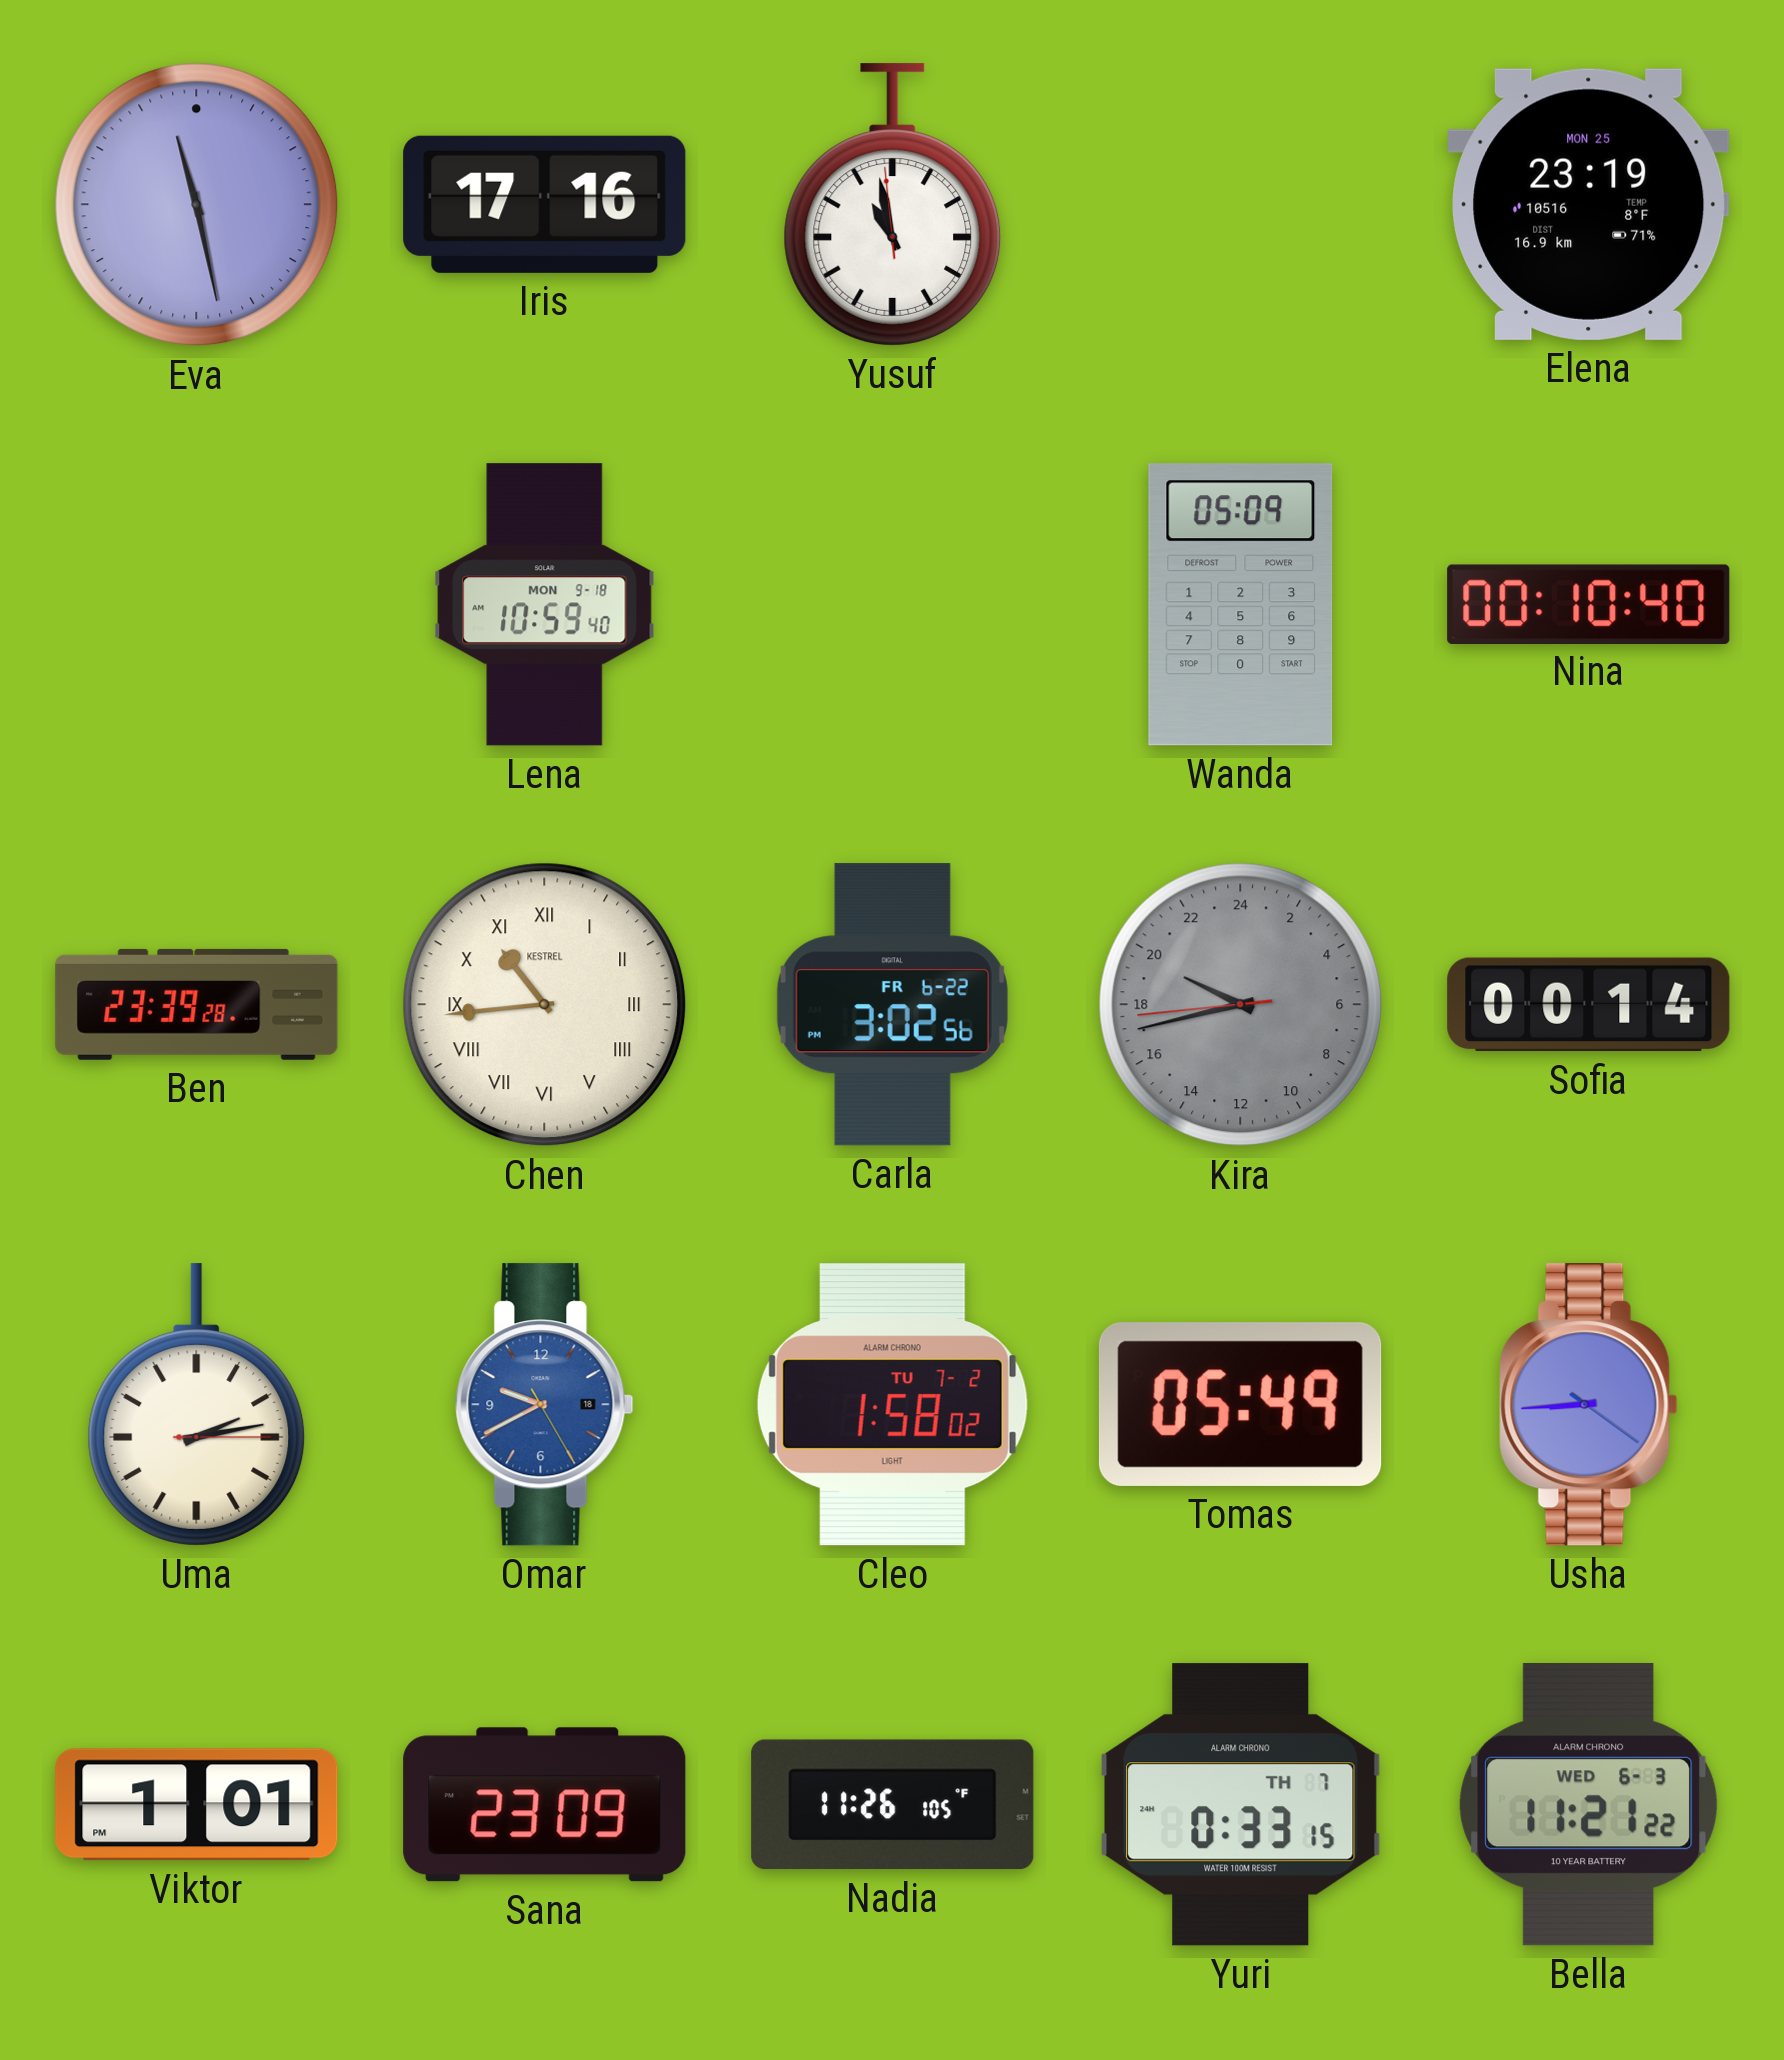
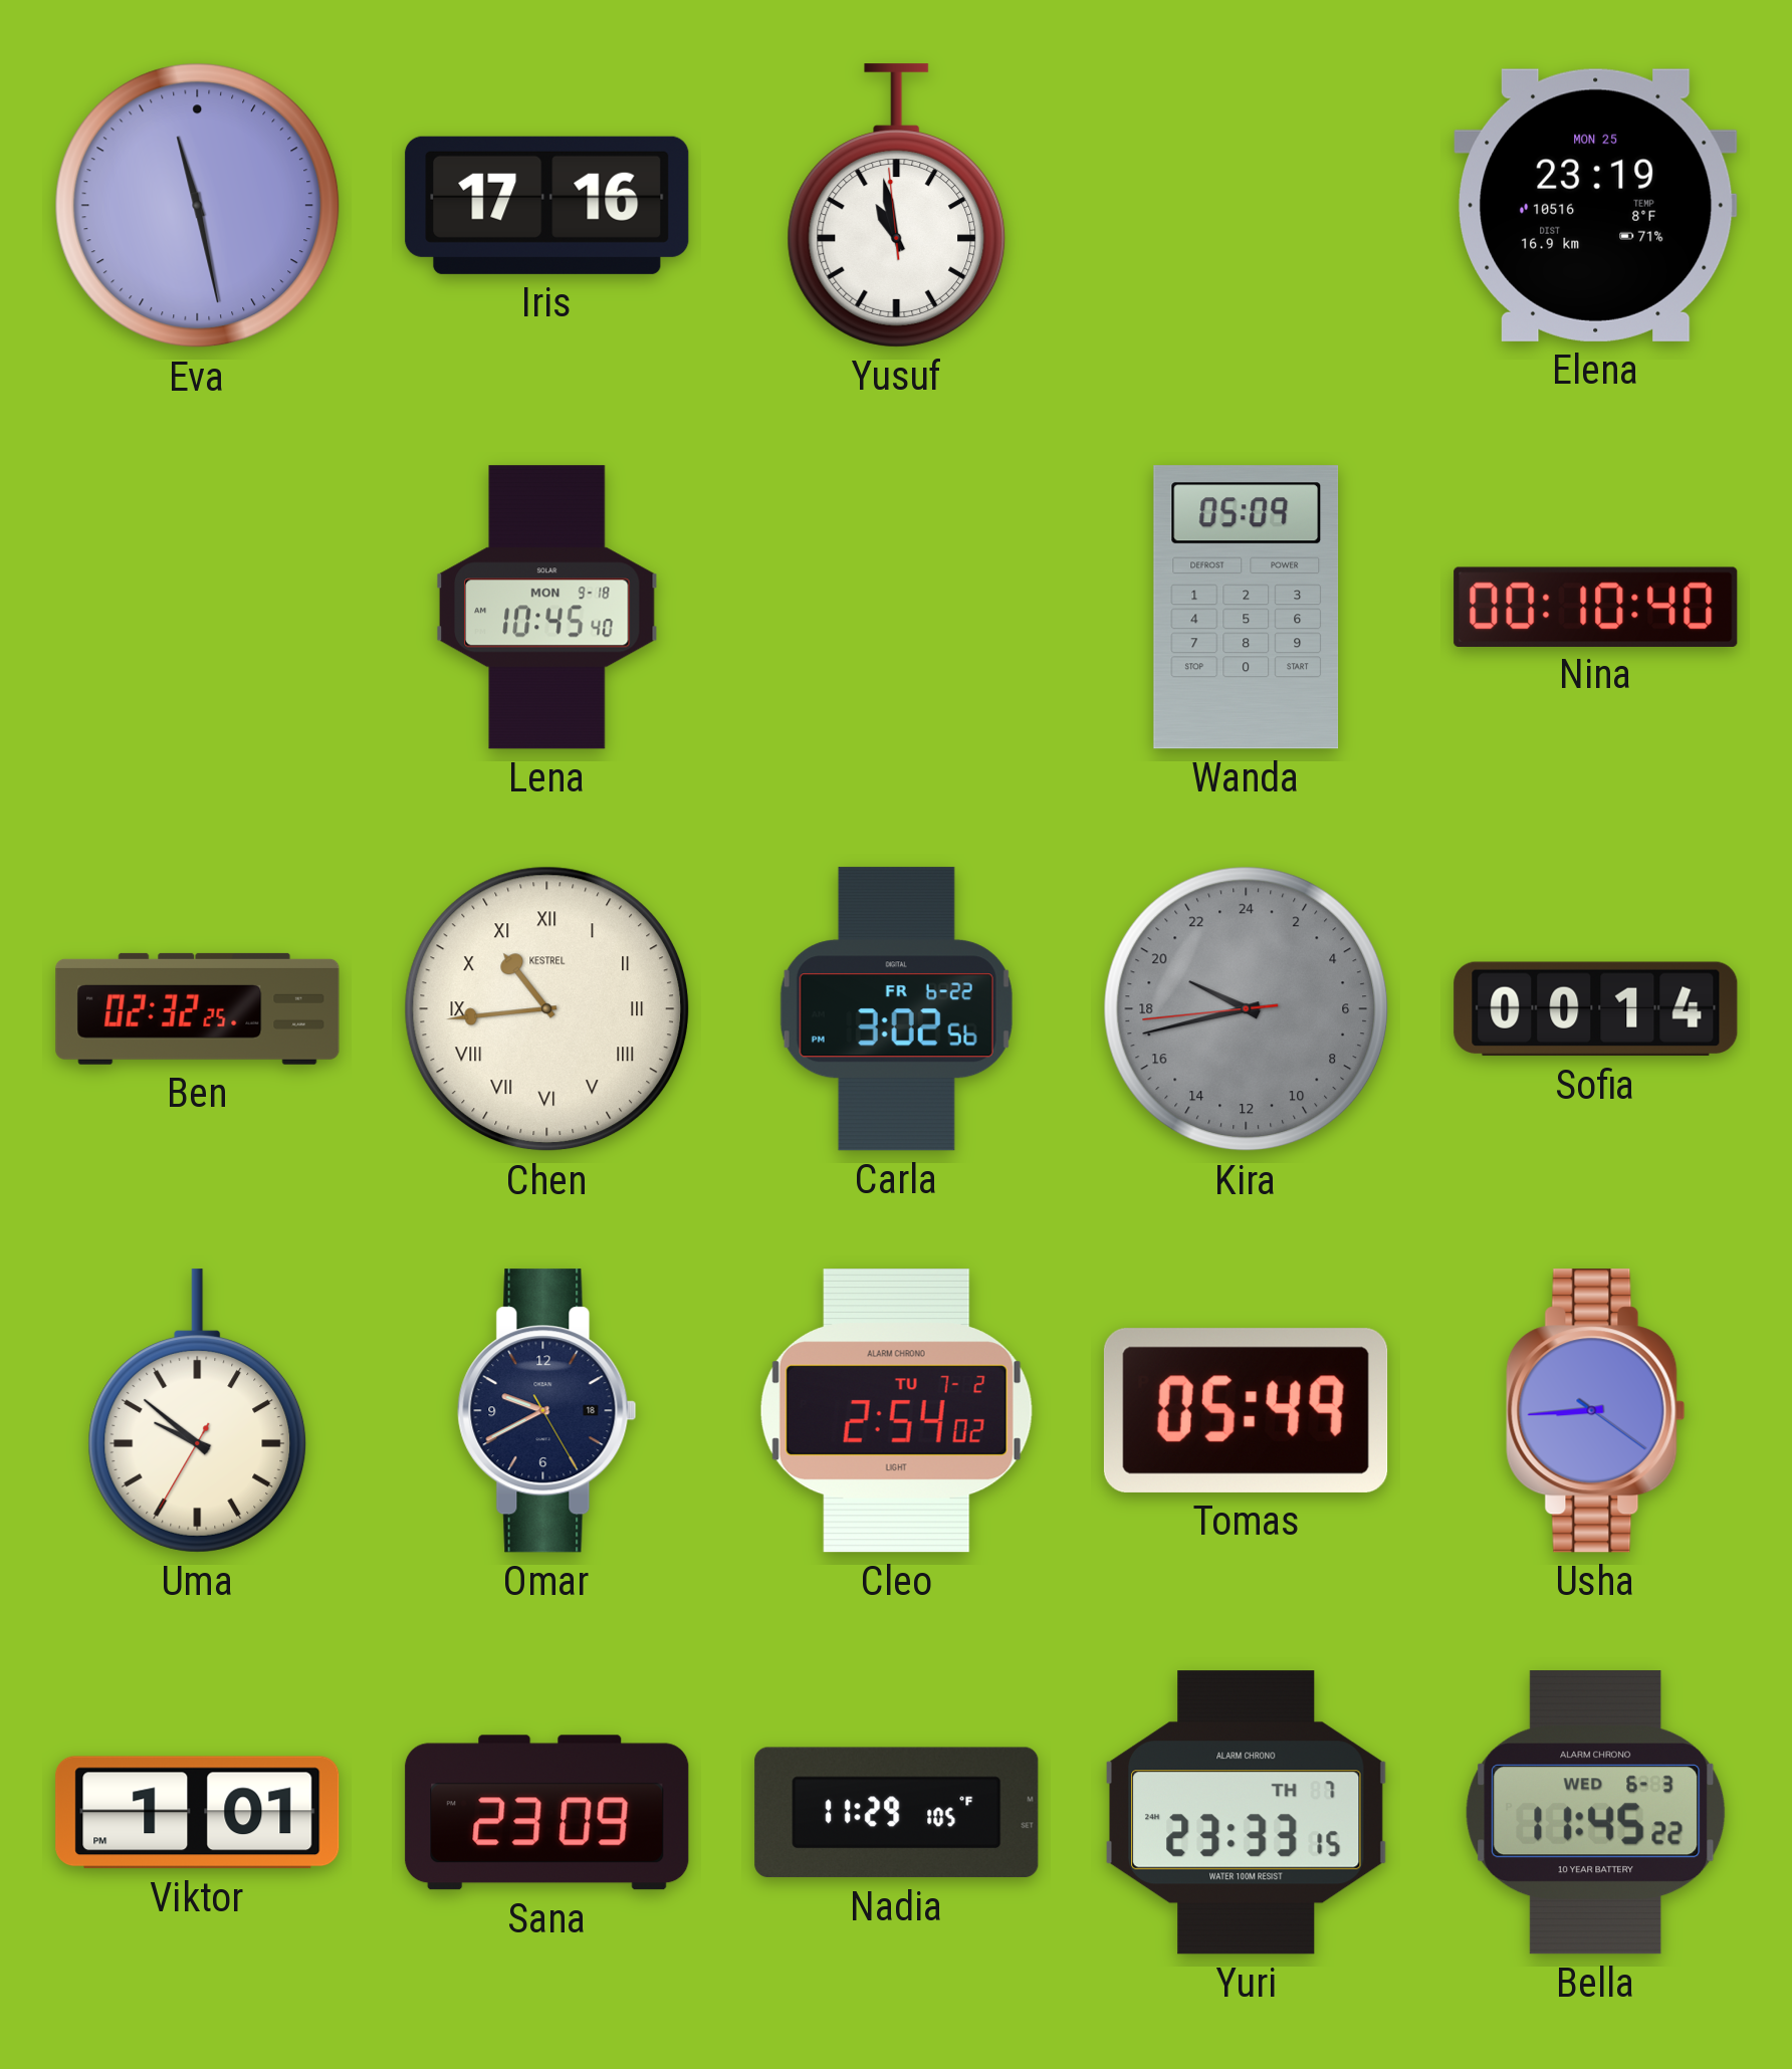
Lena: 10:59 -> 10:45
Ben: 23:39 -> 02:32
Uma: 2:13 -> 9:51
Omar dial: blue -> navy
Cleo: 1:58 -> 2:54
Nadia: 11:26 -> 11:29
Yuri: 0:33 -> 23:33
Bella: 11:21 -> 11:45
